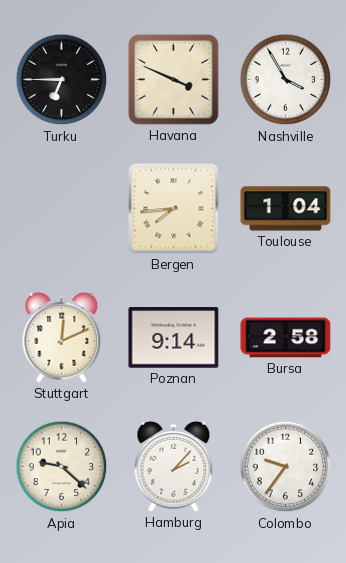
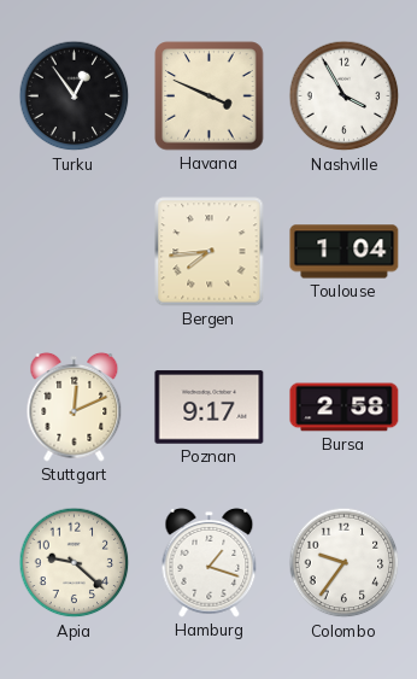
Turku: 6:45 -> 12:54
Poznan: 9:14 -> 9:17
Hamburg: 2:07 -> 1:18
